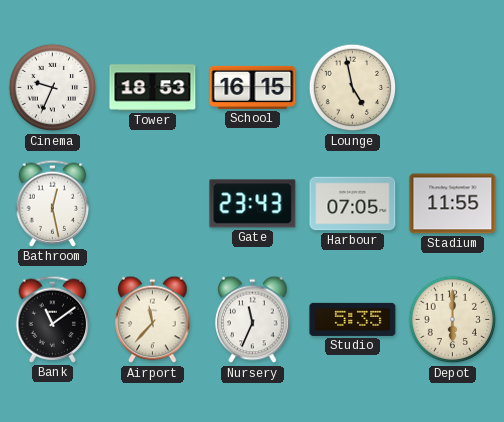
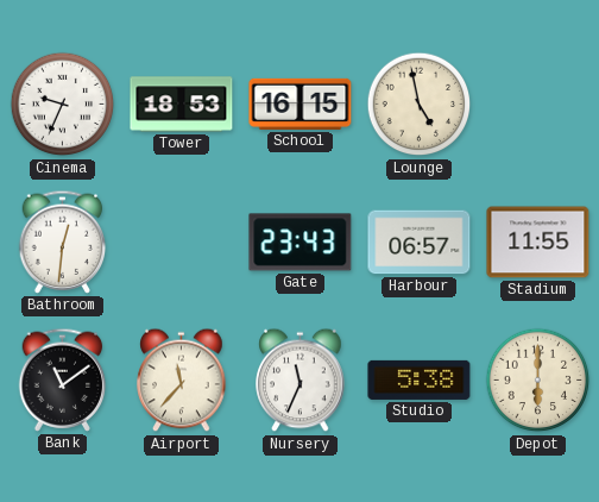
Bathroom: 12:28 -> 12:31
Harbour: 07:05 -> 06:57
Studio: 5:35 -> 5:38
